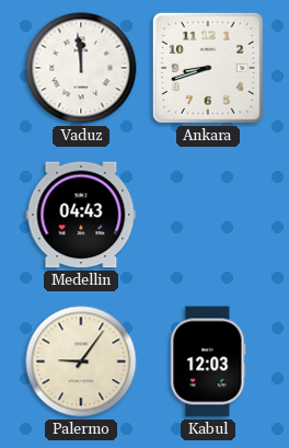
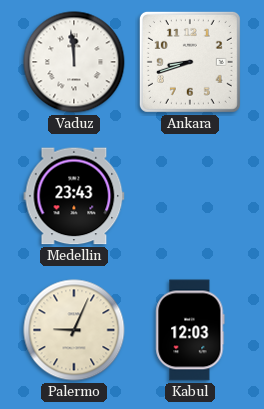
Medellin: 04:43 -> 23:43
Palermo: 9:06 -> 9:04
